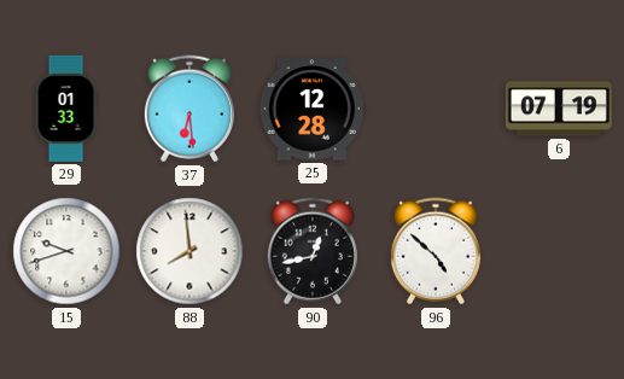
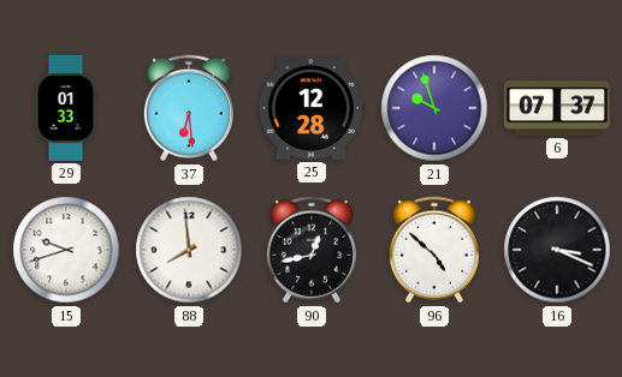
21: none -> 9:57
6: 07:19 -> 07:37
16: none -> 3:19
